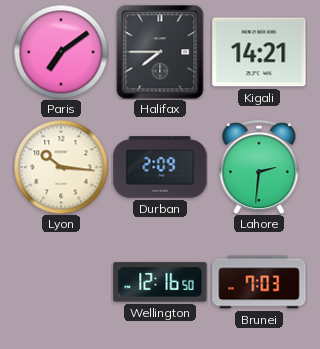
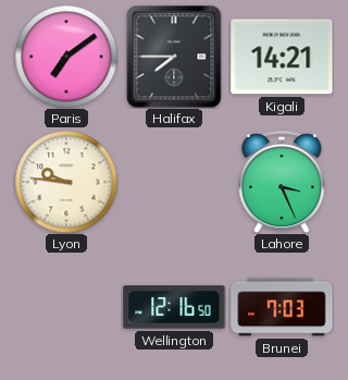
Lyon: 10:16 -> 9:46
Durban: 2:09 -> none
Lahore: 2:31 -> 3:26
